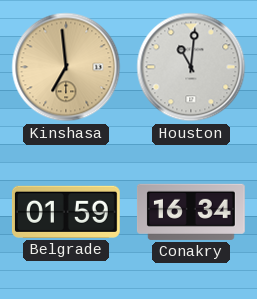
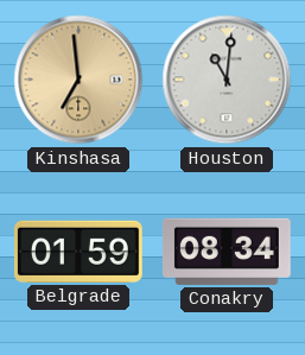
Conakry: 16:34 -> 08:34
